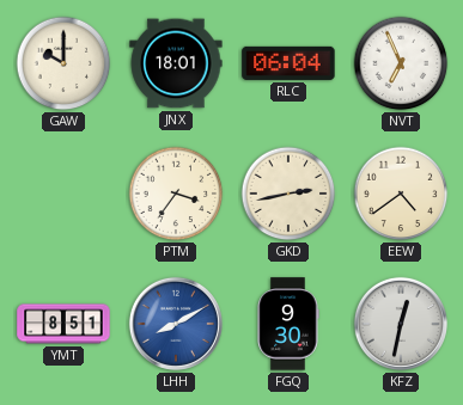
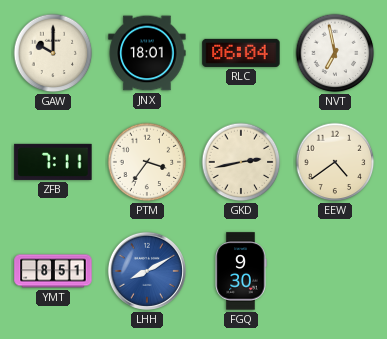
NVT: 6:56 -> 6:58
ZFB: none -> 7:11
KFZ: 12:32 -> none
